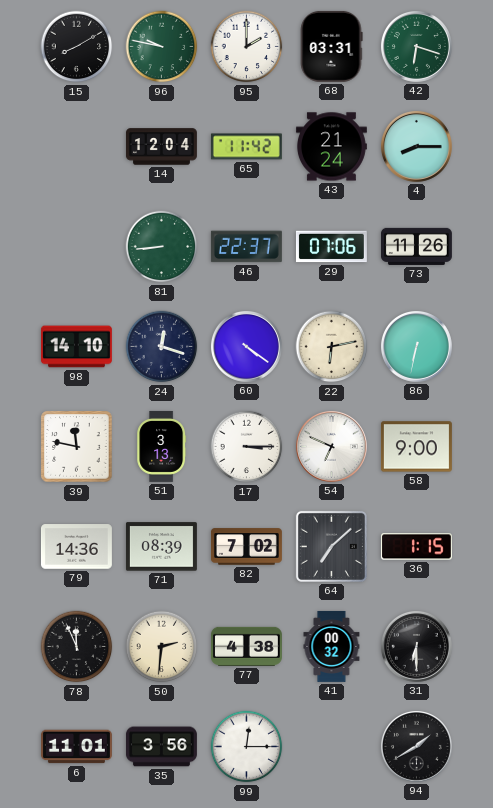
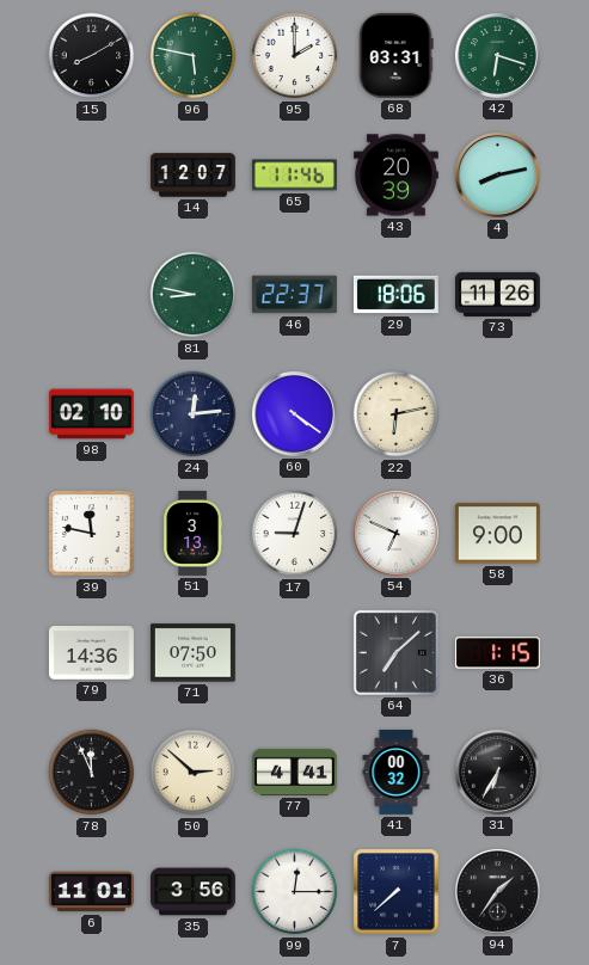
96: 9:47 -> 5:47
14: 12:04 -> 12:07
65: 11:42 -> 11:46
43: 21:24 -> 20:39
4: 8:15 -> 8:13
81: 8:44 -> 8:47
29: 07:06 -> 18:06
98: 14:10 -> 02:10
24: 12:18 -> 12:14
86: 6:32 -> none
17: 3:15 -> 9:03
71: 08:39 -> 07:50
82: 7:02 -> none
50: 2:31 -> 2:52
77: 4:38 -> 4:41
31: 6:30 -> 6:35
7: none -> 7:38
94: 1:40 -> 1:36
